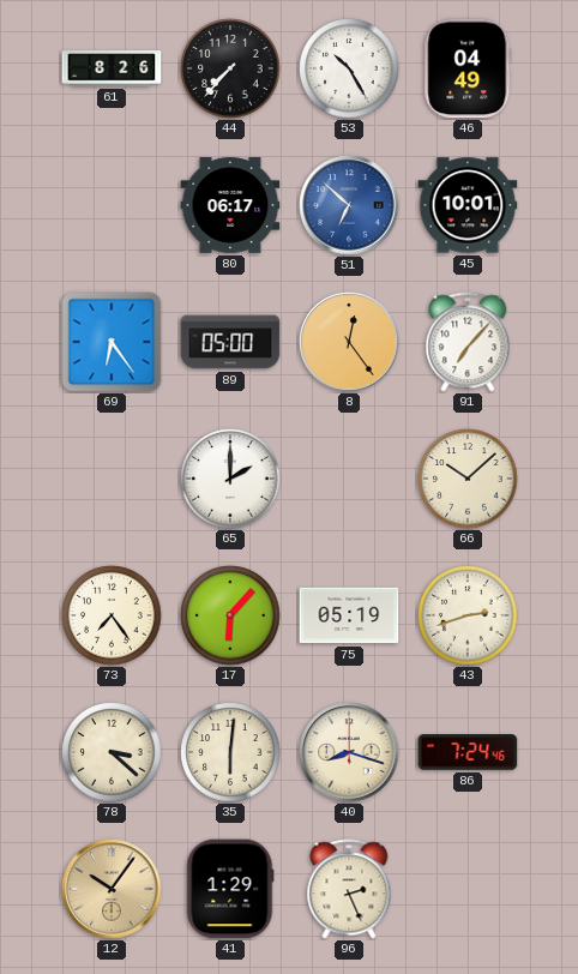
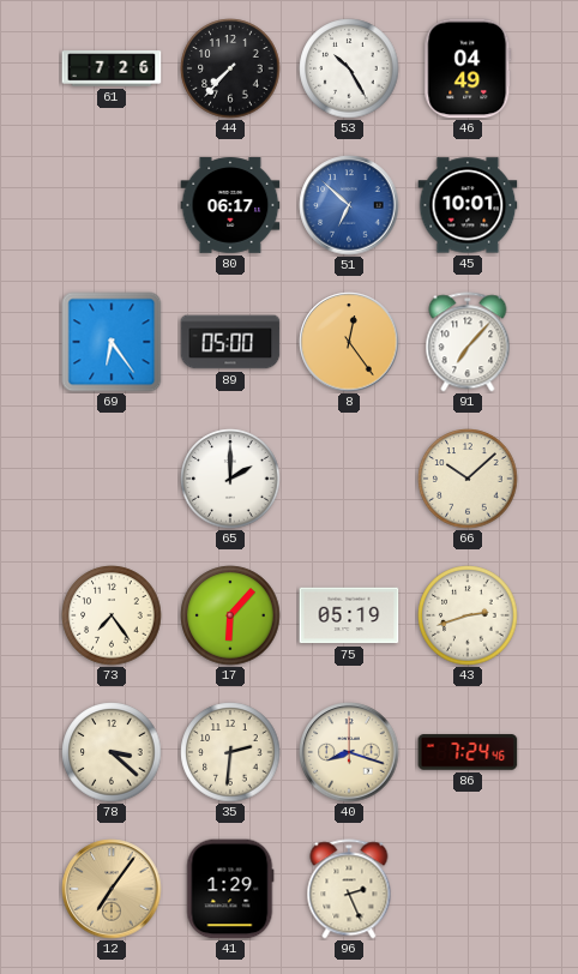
61: 8:26 -> 7:26
35: 6:01 -> 2:31
12: 10:06 -> 7:06
